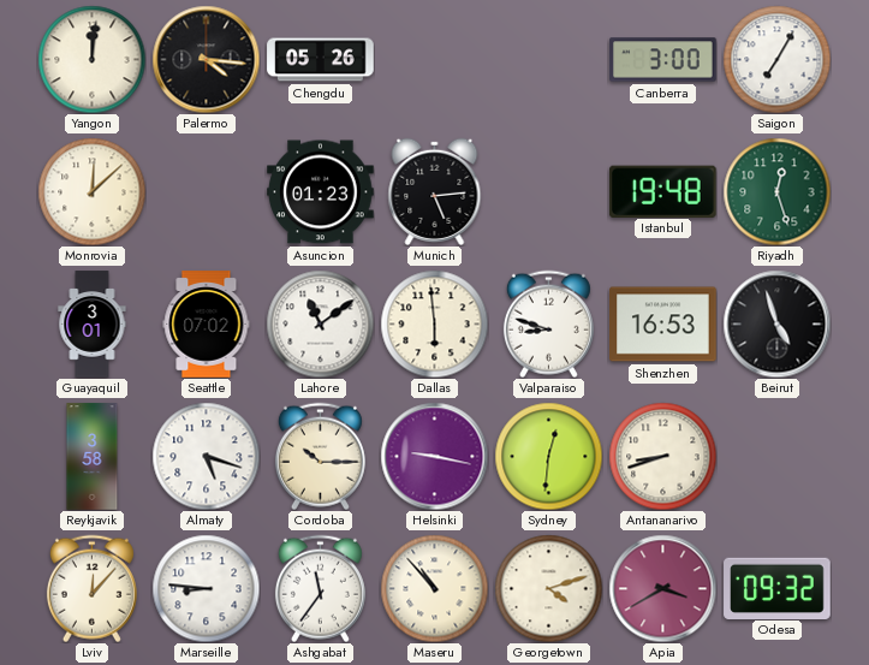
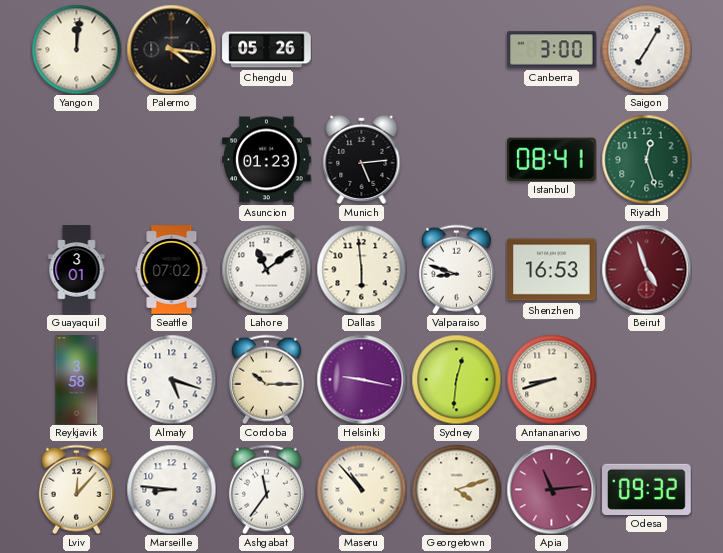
Monrovia: 12:08 -> none
Istanbul: 19:48 -> 08:41
Beirut dial: black -> burgundy
Apia: 3:40 -> 11:14
